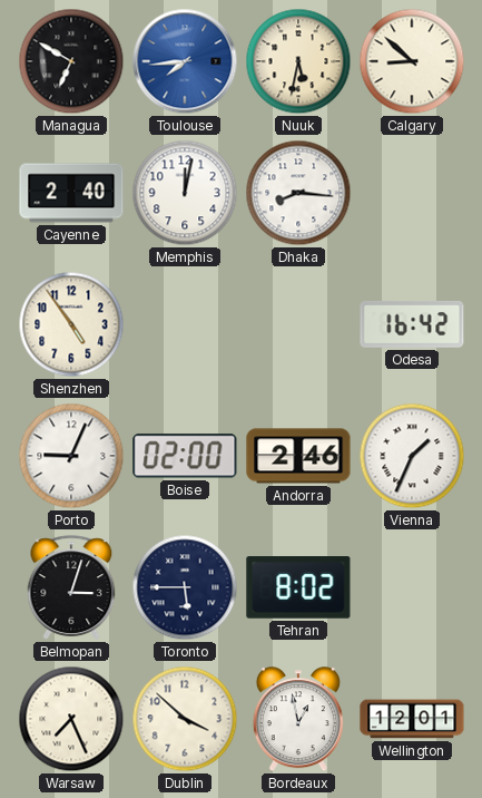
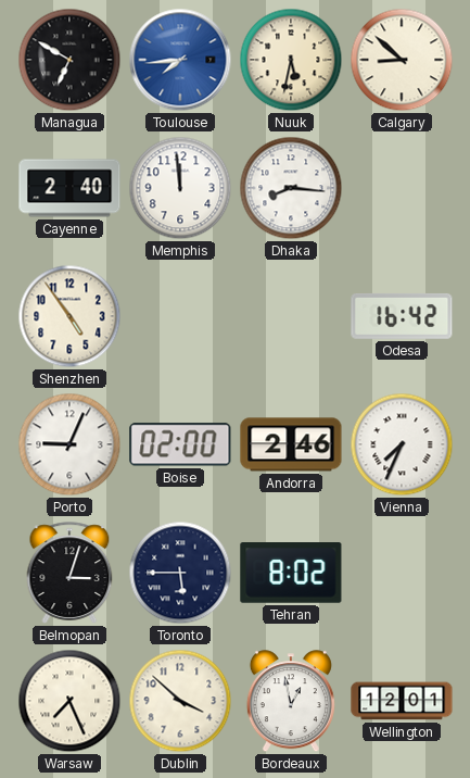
Memphis: 12:02 -> 11:59
Vienna: 1:34 -> 7:34
